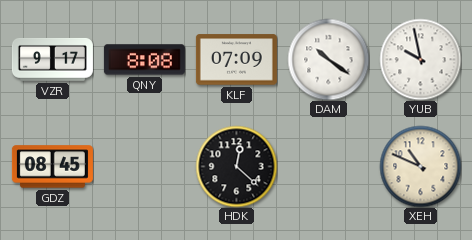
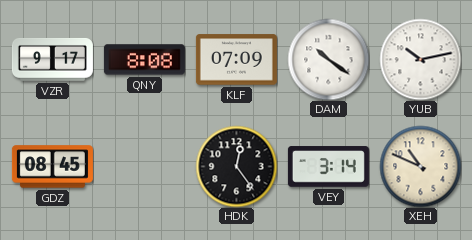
YUB: 9:58 -> 10:13
HDK: 12:22 -> 12:24
VEY: none -> 3:14
